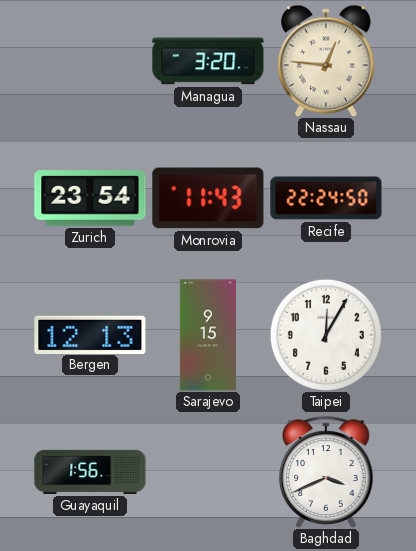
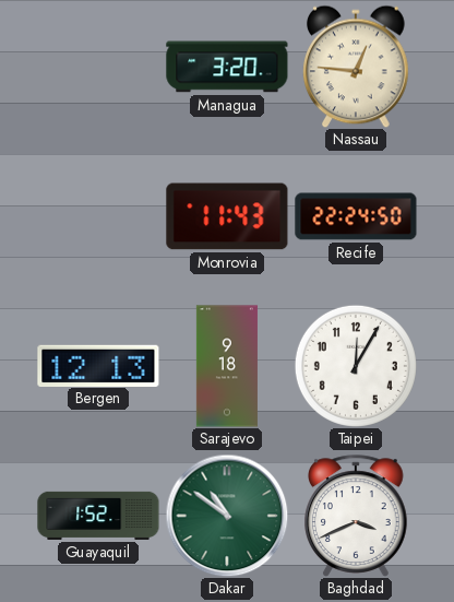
Zurich: 23:54 -> none
Sarajevo: 9:15 -> 9:18
Guayaquil: 1:56 -> 1:52
Dakar: none -> 10:51
